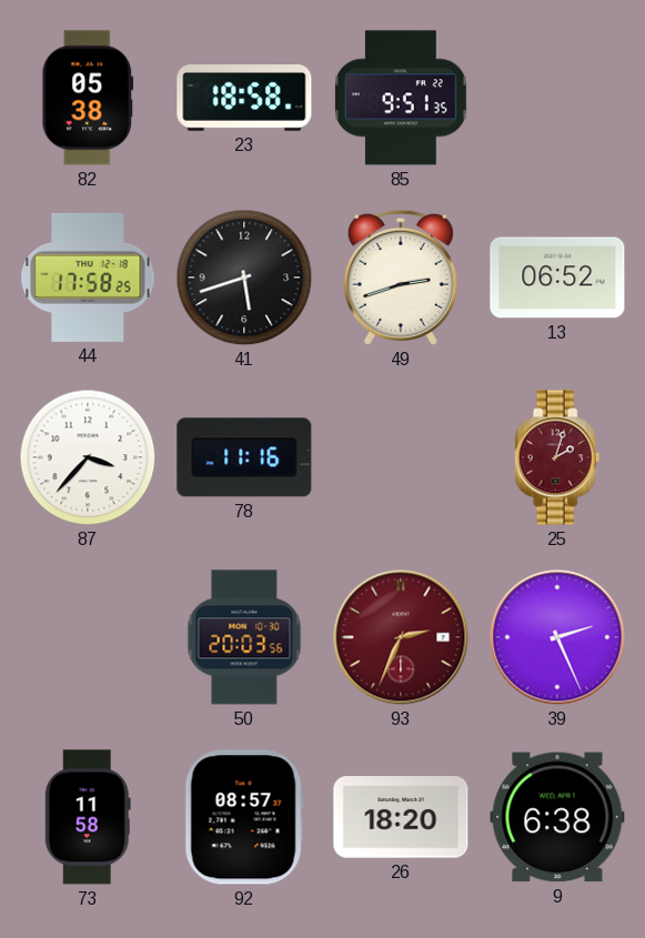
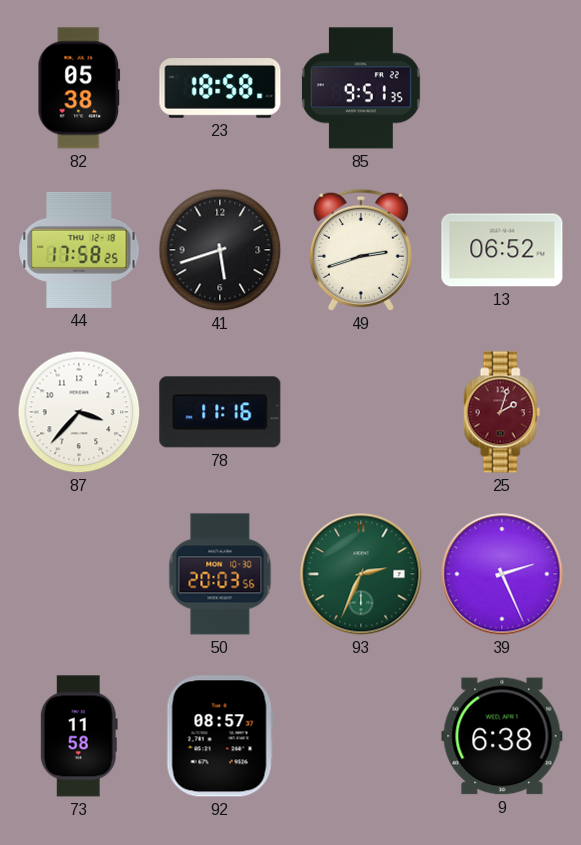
93 dial: burgundy -> green
26: 18:20 -> none
